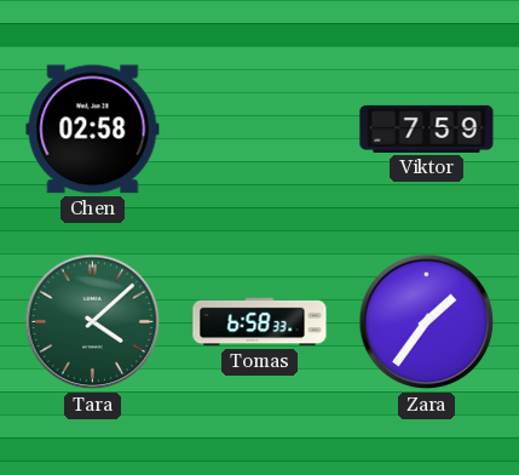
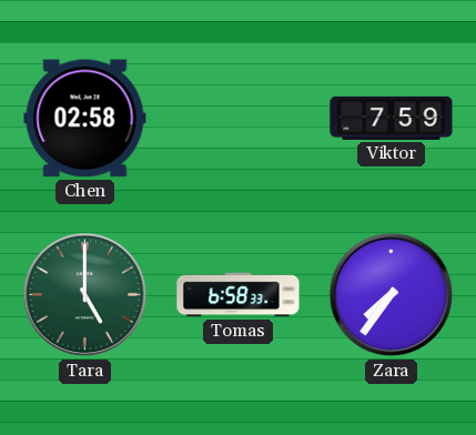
Tara: 4:08 -> 5:00
Zara: 1:36 -> 7:36
